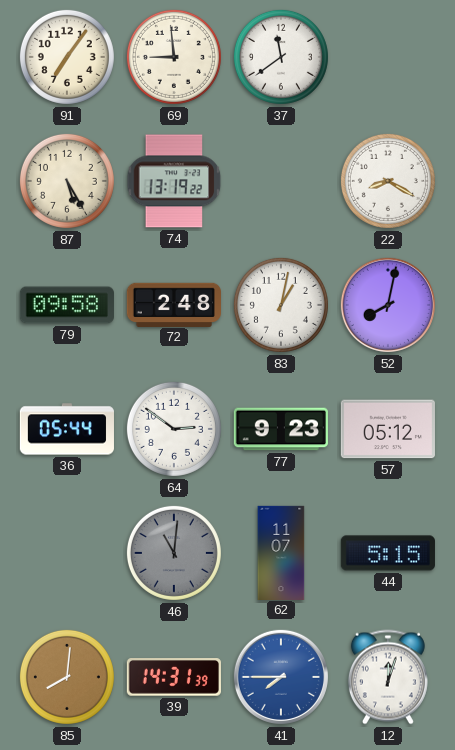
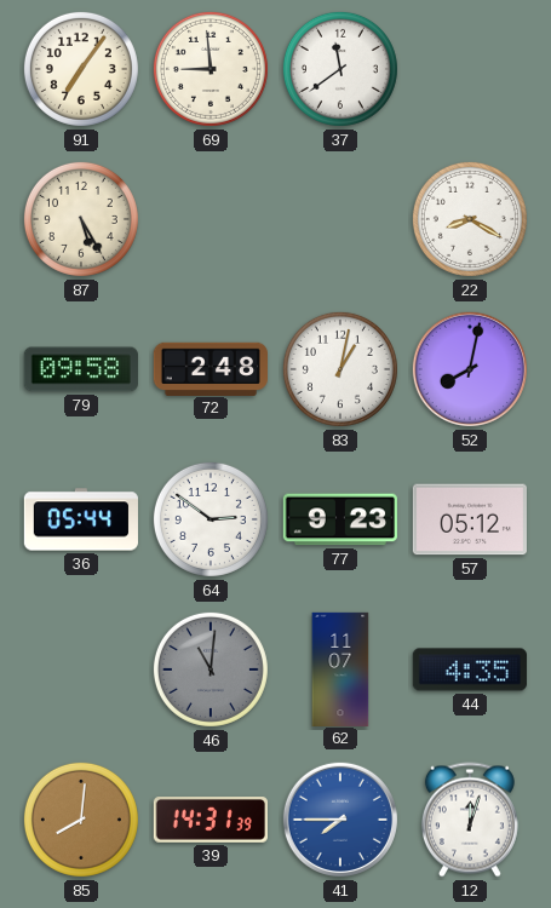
74: 13:19 -> none
44: 5:15 -> 4:35
